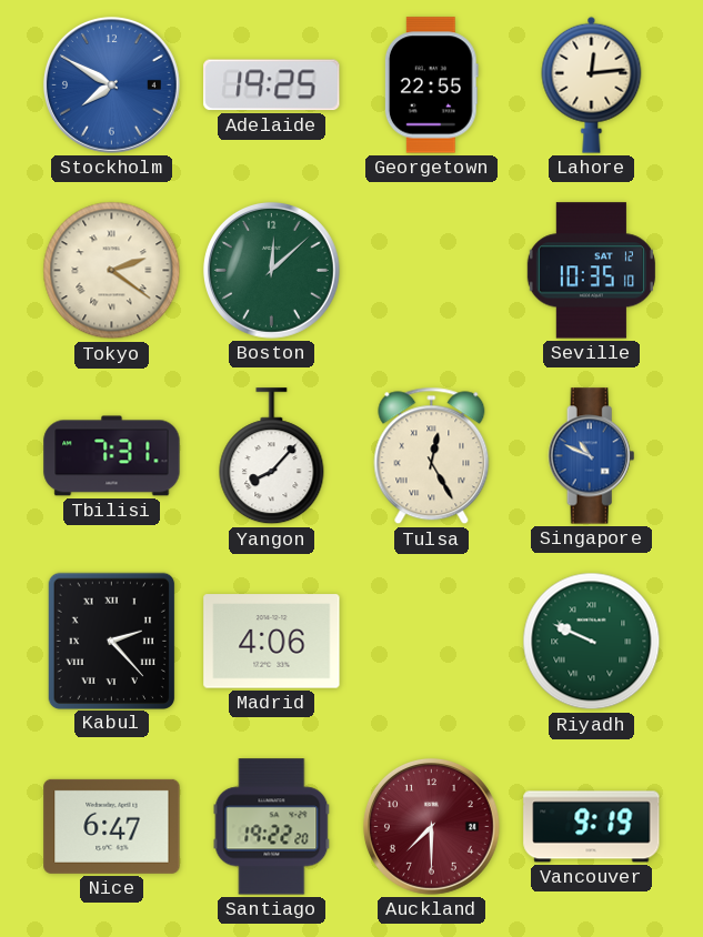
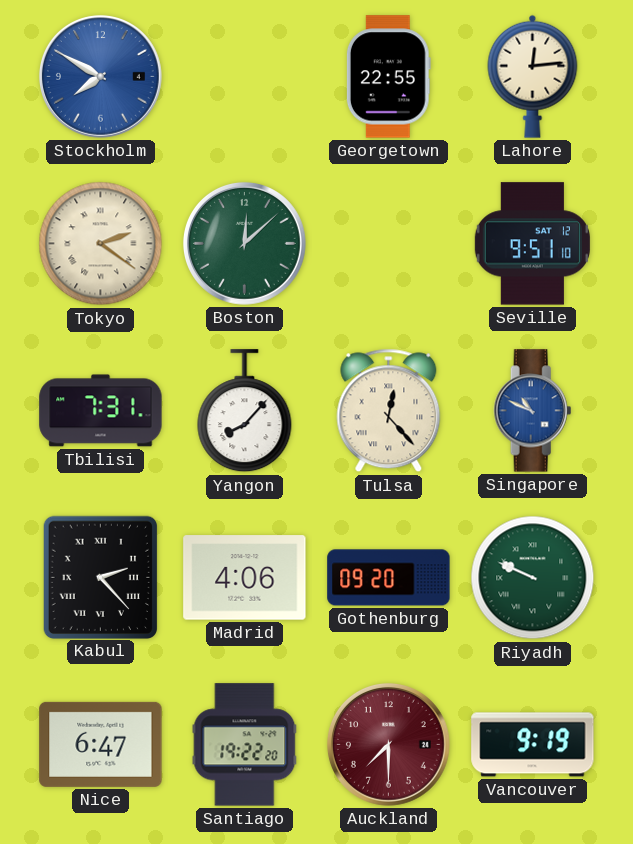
Adelaide: 19:25 -> none
Seville: 10:35 -> 9:51
Tulsa: 12:25 -> 12:23
Gothenburg: none -> 09:20
